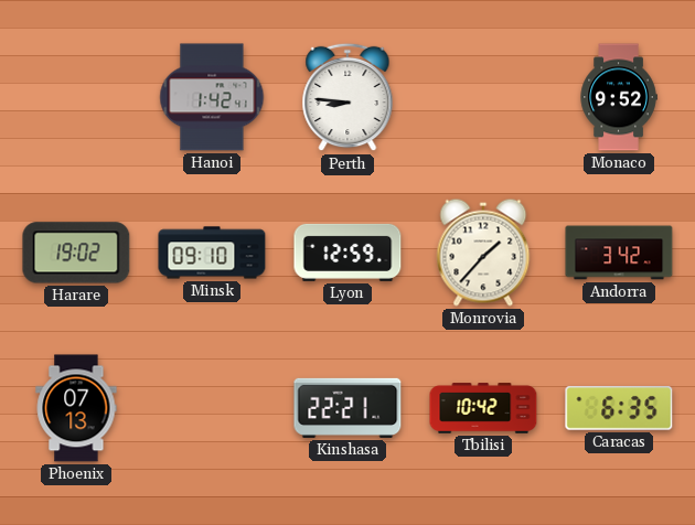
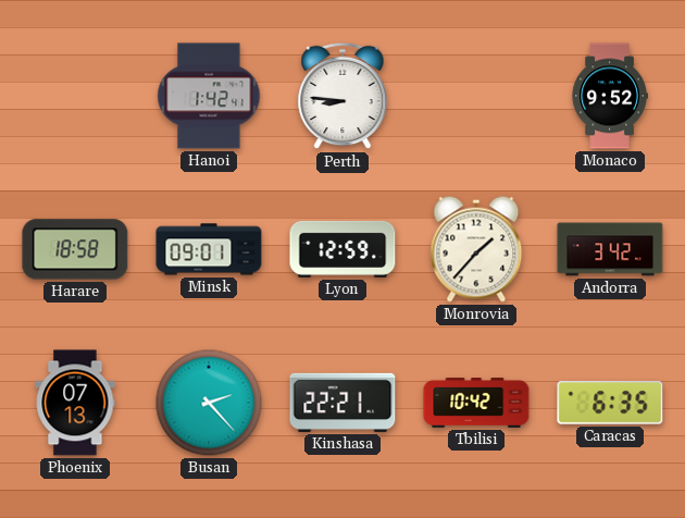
Harare: 19:02 -> 18:58
Minsk: 09:10 -> 09:01
Busan: none -> 2:23
